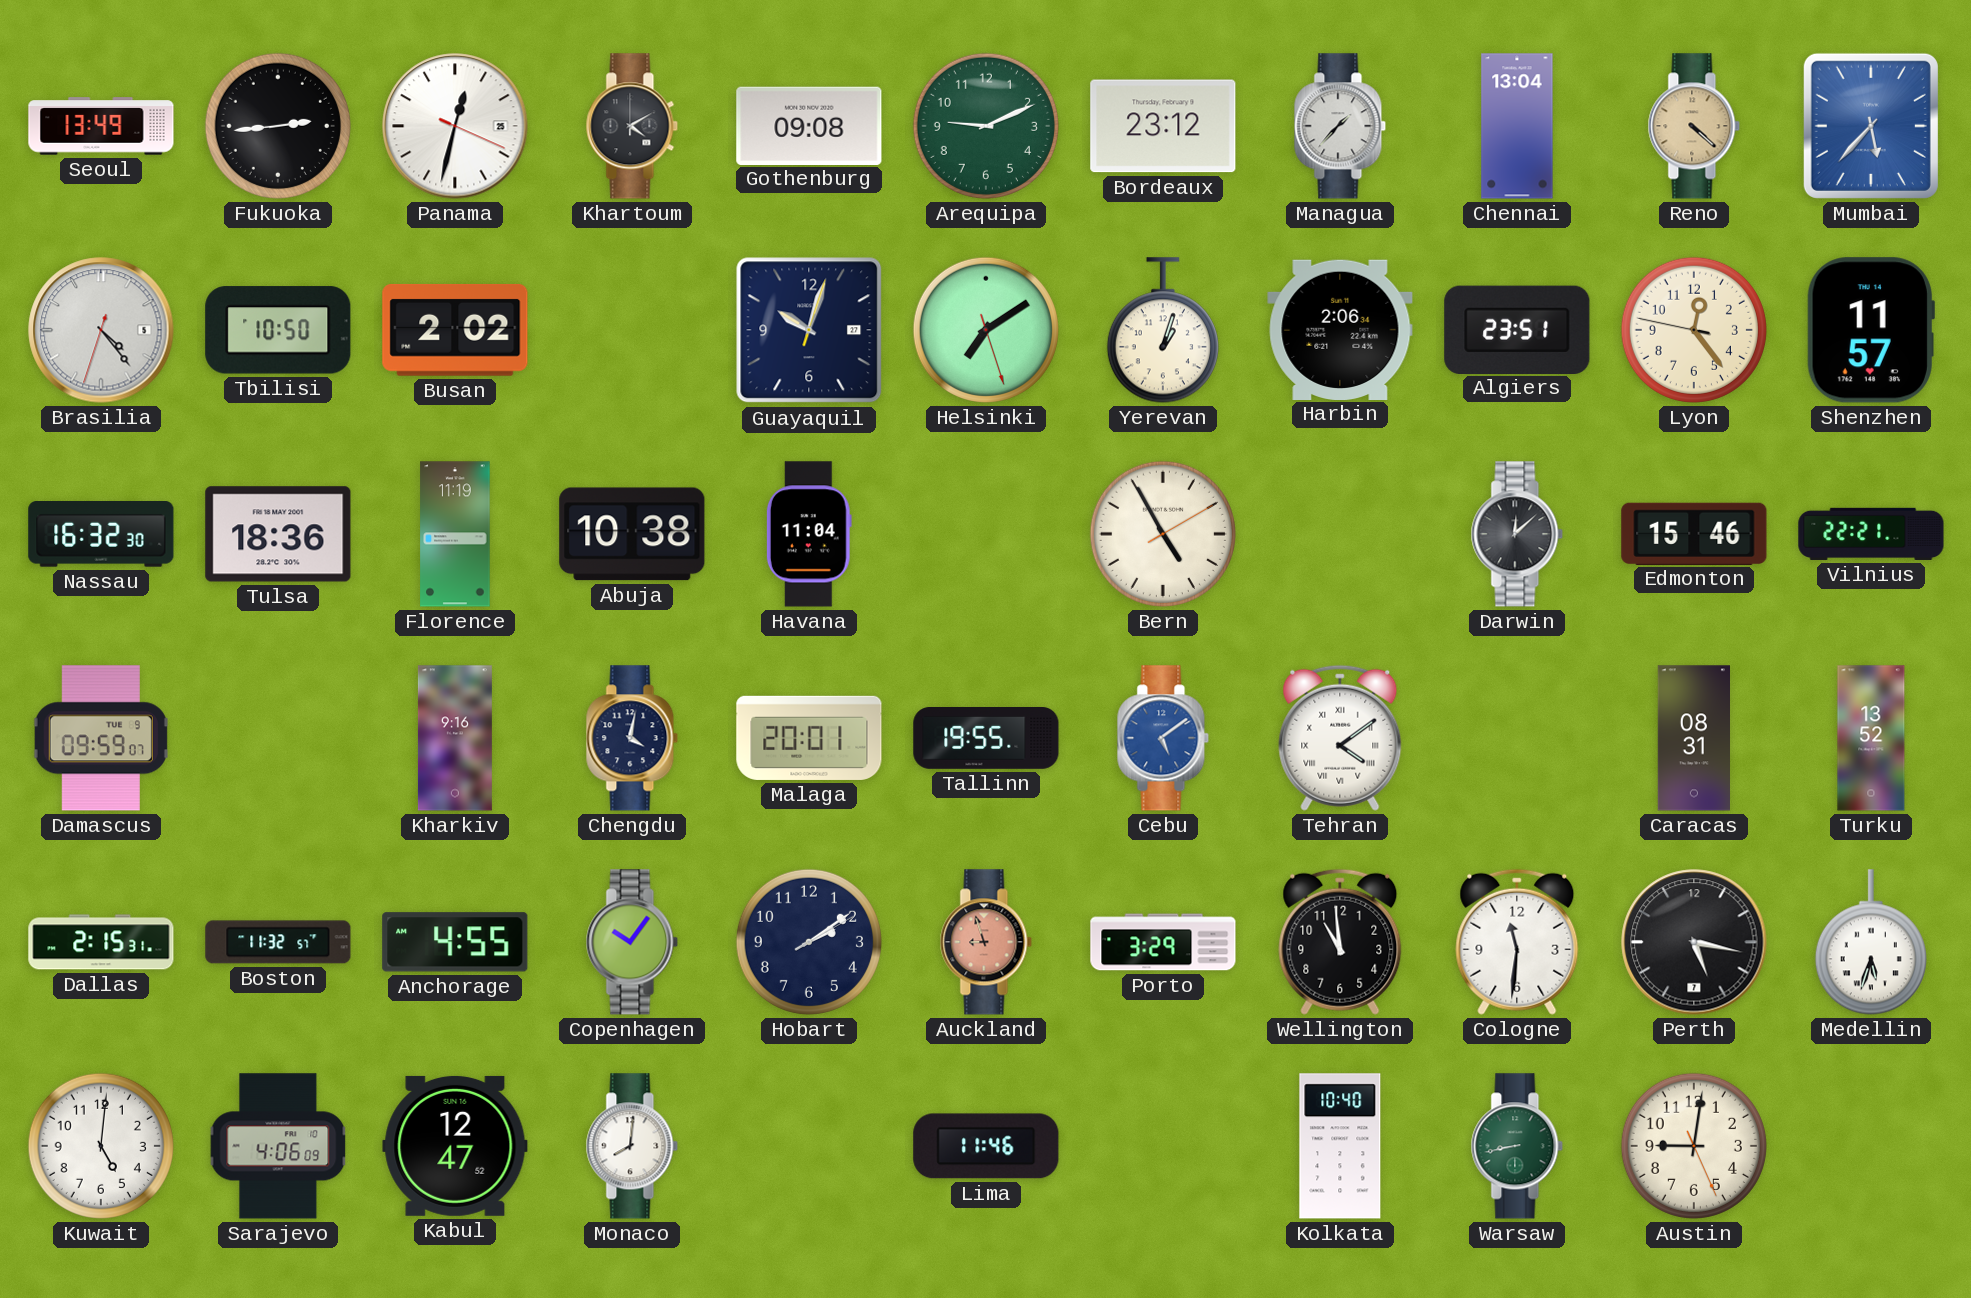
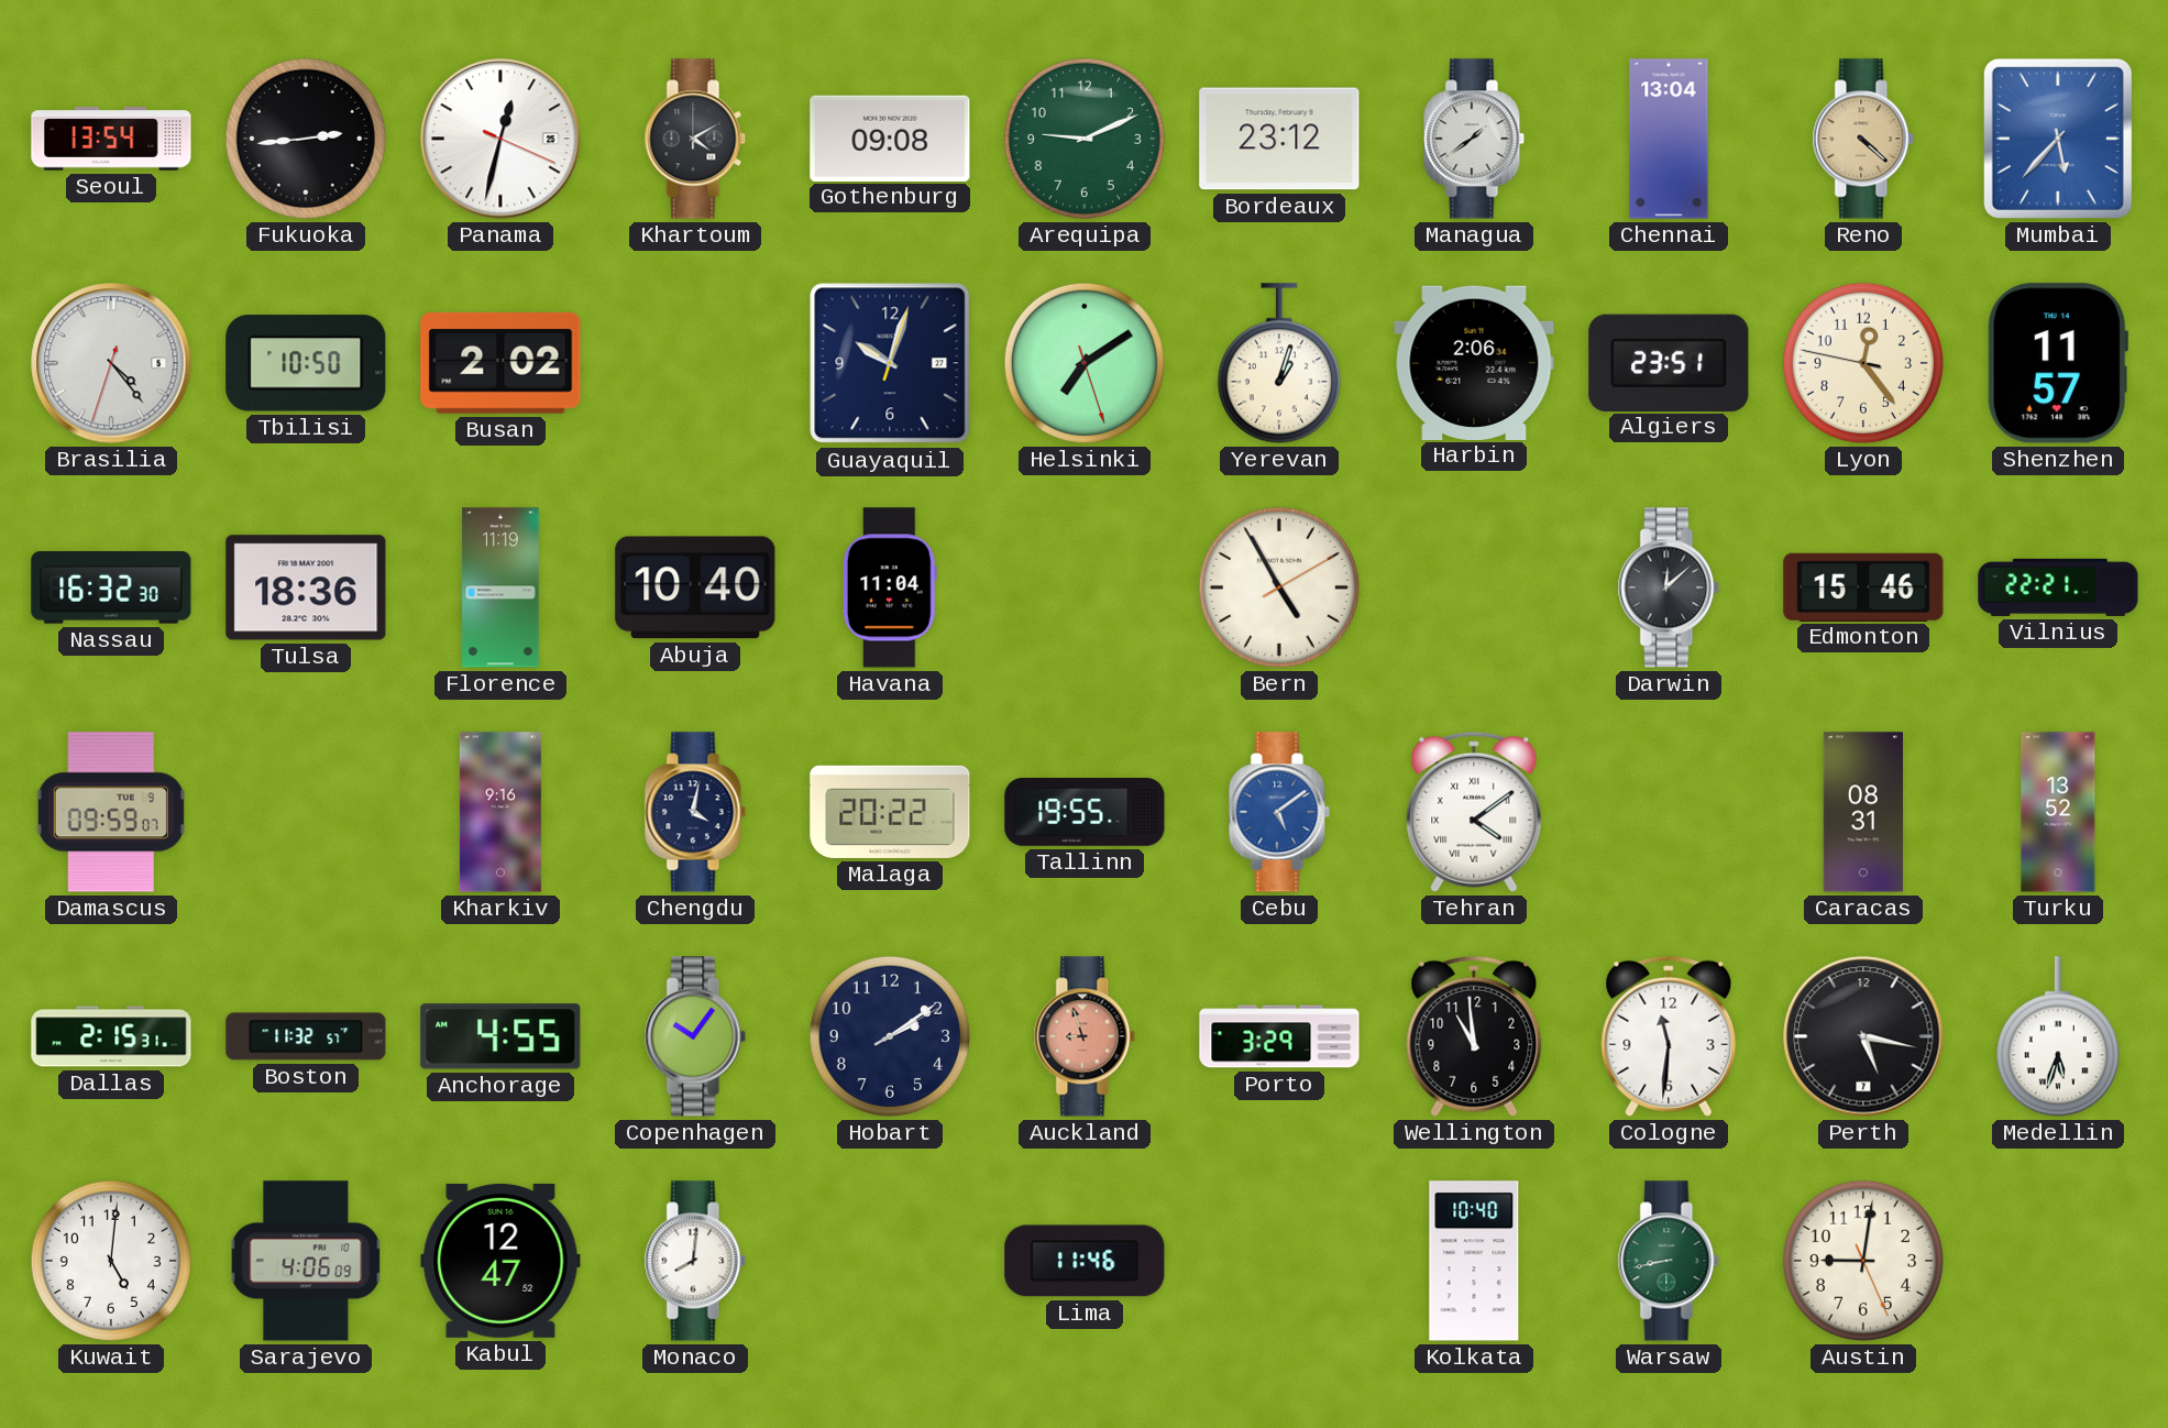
Seoul: 13:49 -> 13:54
Managua: 1:37 -> 1:39
Abuja: 10:38 -> 10:40
Malaga: 20:01 -> 20:22
